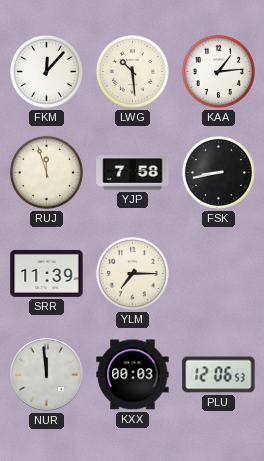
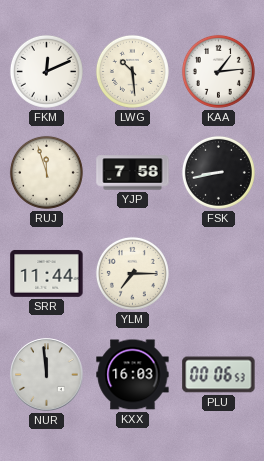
FKM: 12:07 -> 12:11
SRR: 11:39 -> 11:44
KXX: 00:03 -> 16:03
PLU: 12:06 -> 00:06
